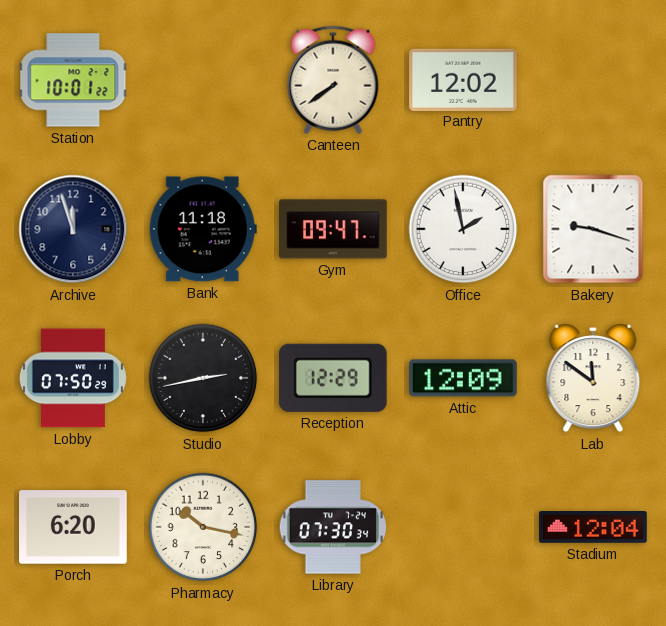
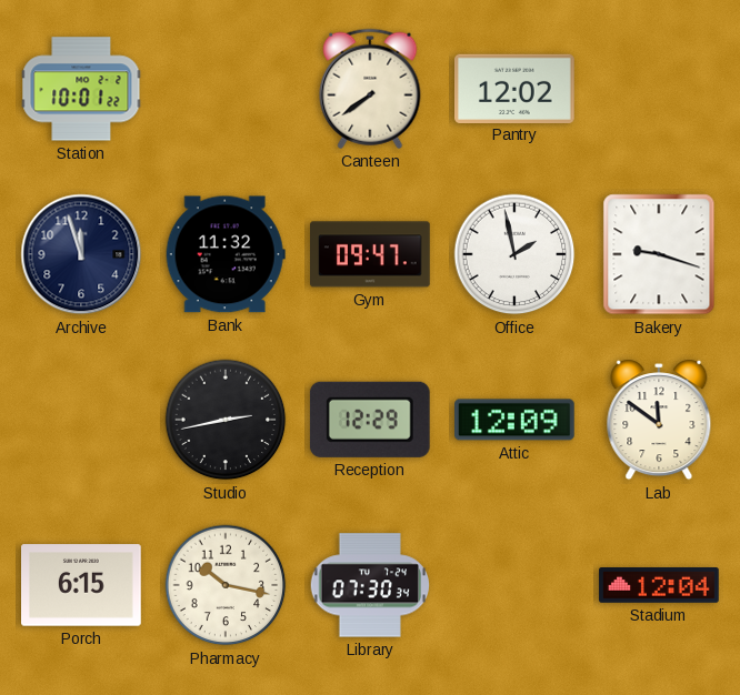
Bank: 11:18 -> 11:32
Lobby: 07:50 -> none
Porch: 6:20 -> 6:15
